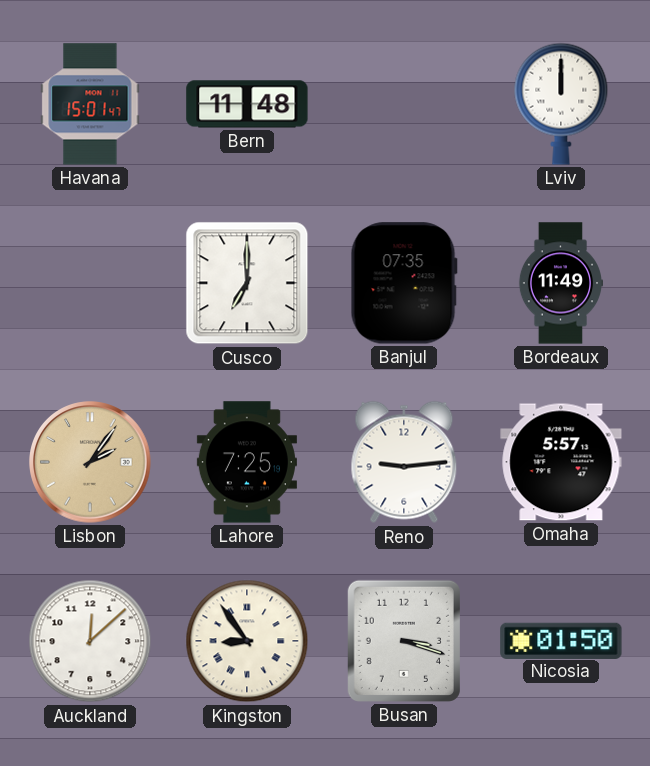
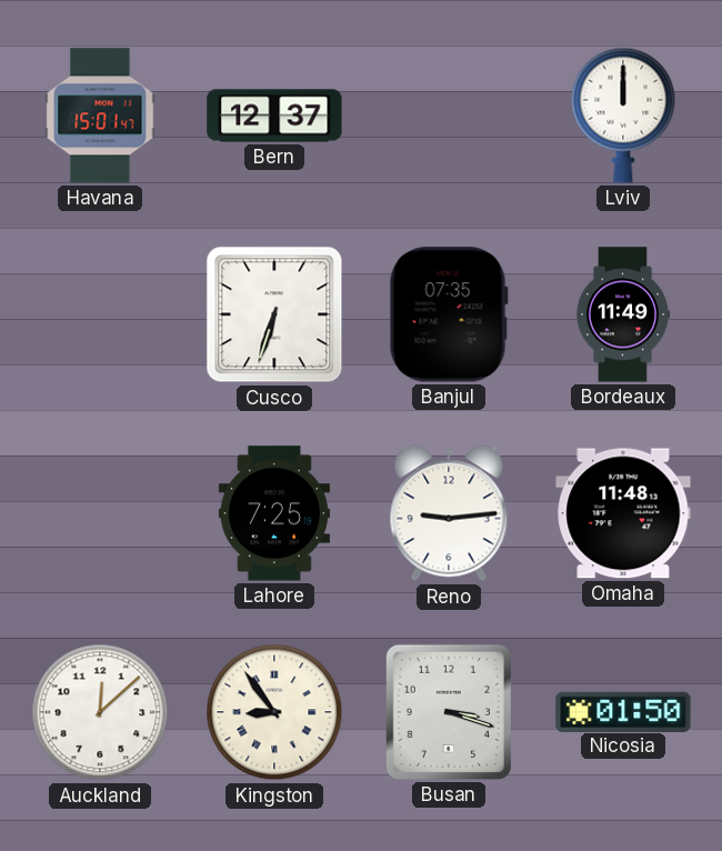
Bern: 11:48 -> 12:37
Cusco: 7:00 -> 6:33
Lisbon: 2:06 -> none
Omaha: 5:57 -> 11:48
